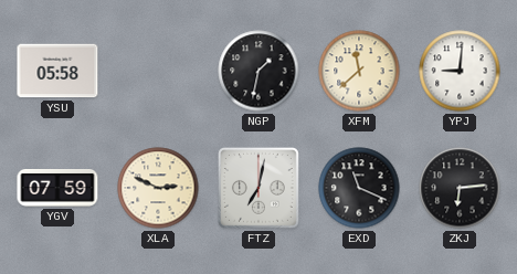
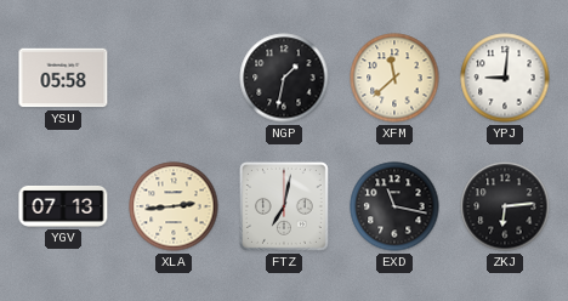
YGV: 07:59 -> 07:13
XLA: 2:49 -> 2:44
EXD: 11:19 -> 11:17
